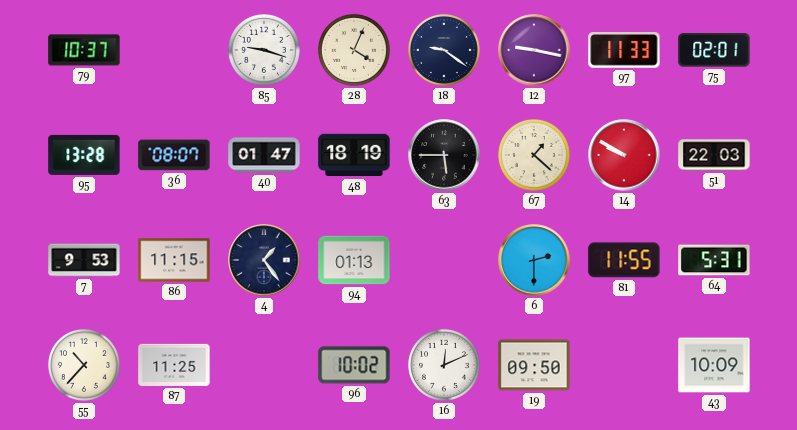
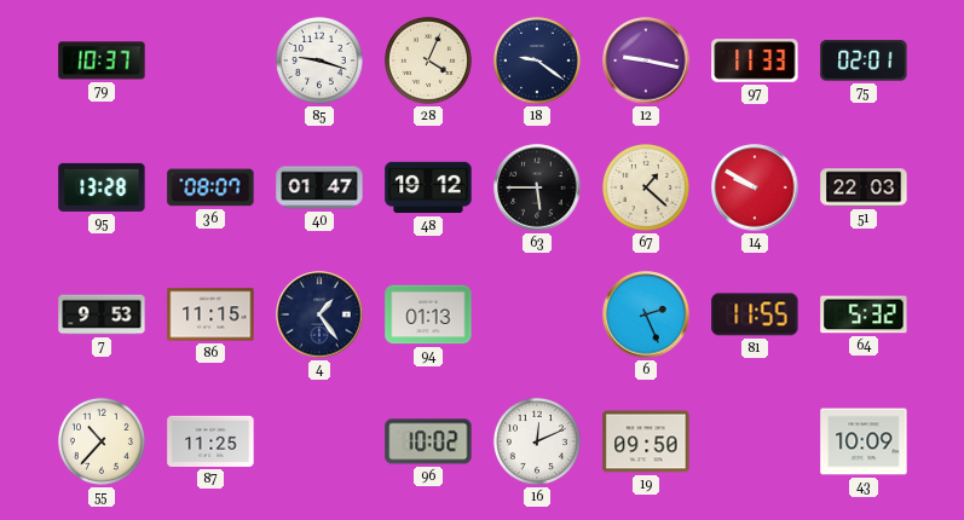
48: 18:19 -> 19:12
6: 2:30 -> 2:26
64: 5:31 -> 5:32
